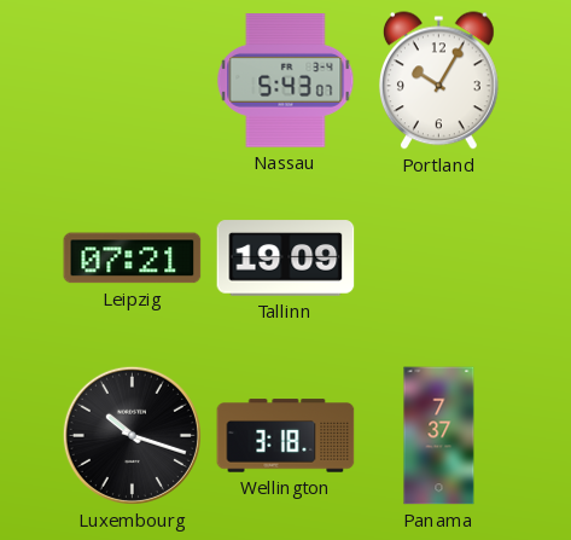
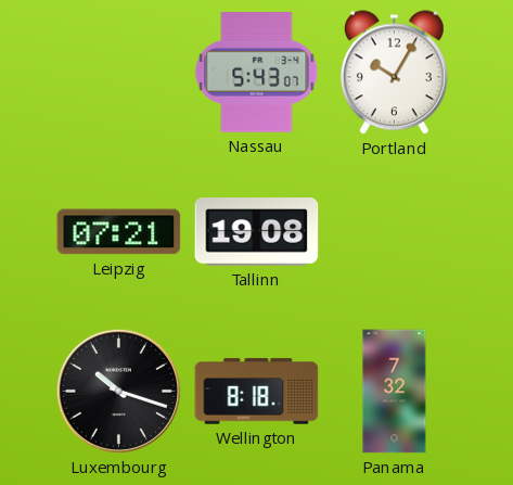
Tallinn: 19:09 -> 19:08
Wellington: 3:18 -> 8:18
Panama: 7:37 -> 7:32
